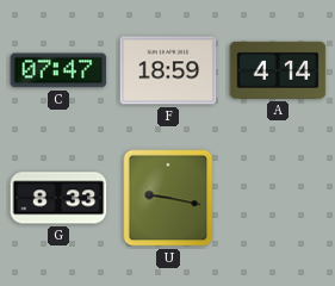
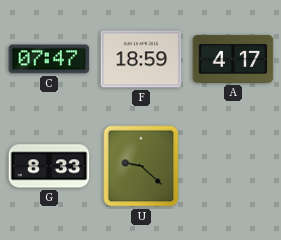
A: 4:14 -> 4:17
U: 9:17 -> 9:22
